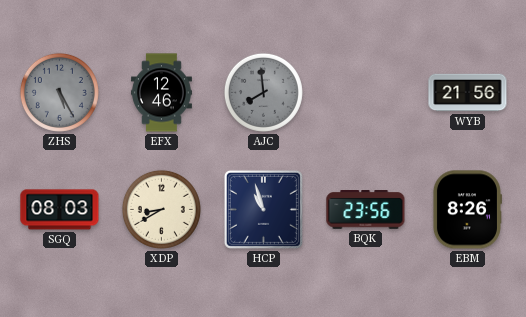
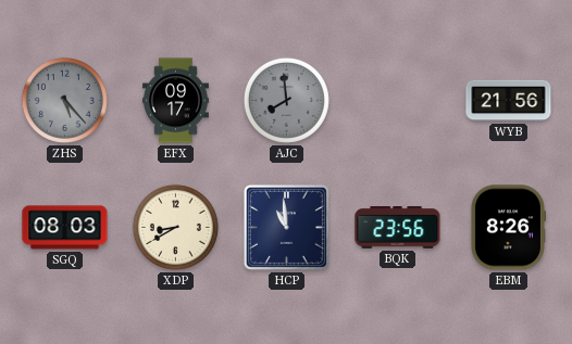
ZHS: 5:25 -> 5:23
EFX: 12:46 -> 09:17
HCP: 10:57 -> 10:59
